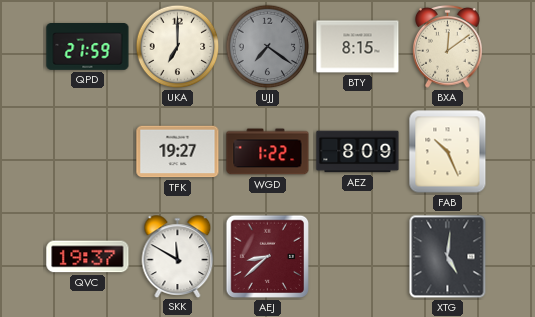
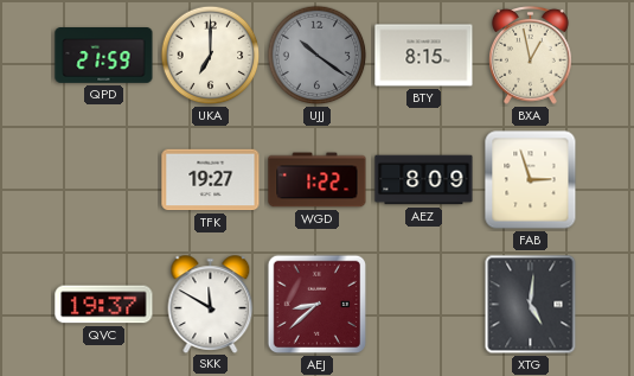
UJJ: 7:21 -> 10:21
BXA: 12:09 -> 12:58
FAB: 10:26 -> 2:57
